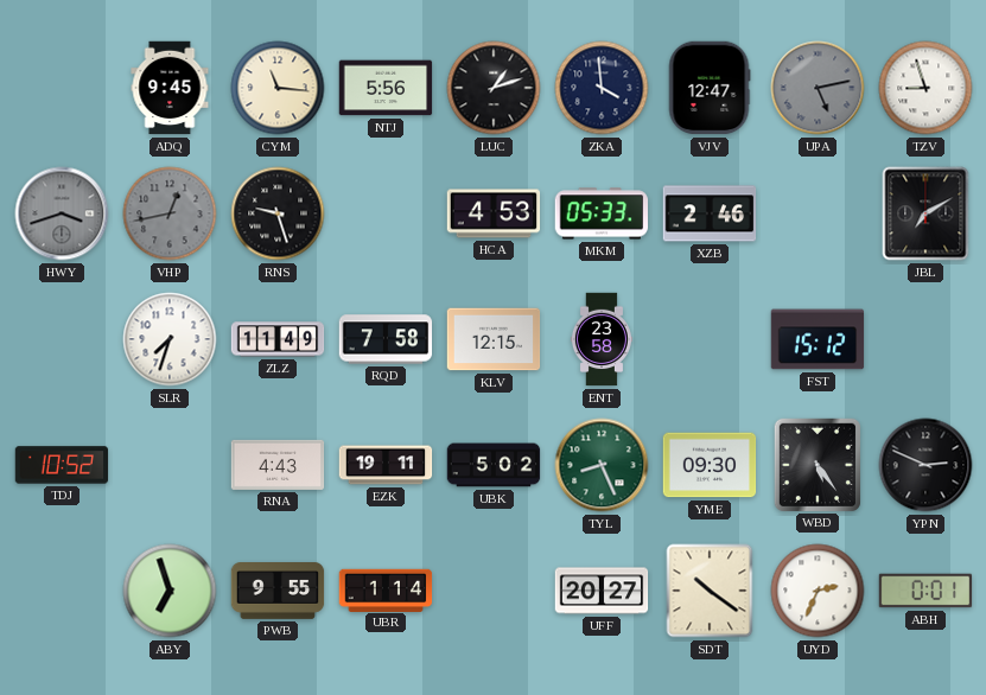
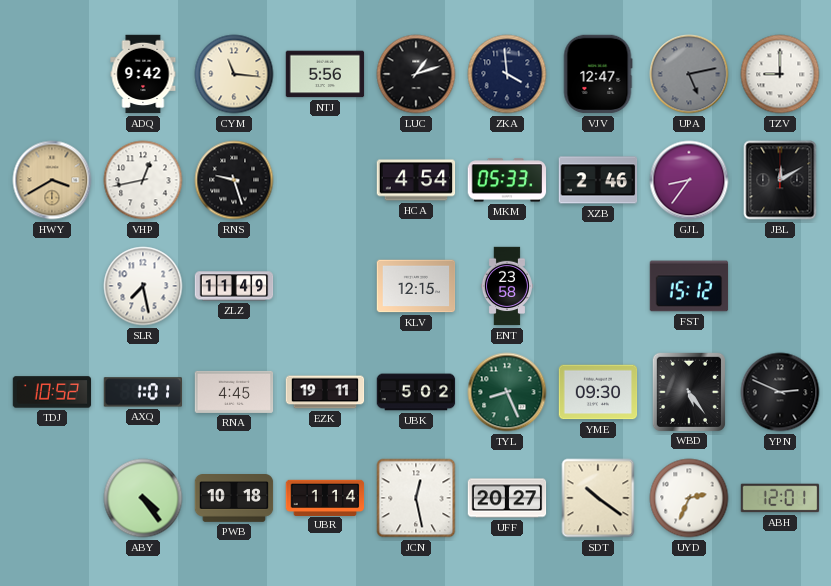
ADQ: 9:45 -> 9:42
TZV: 8:57 -> 9:00
HWY: 3:42 -> 3:40
HWY dial: grey -> champagne
VHP dial: grey -> white
HCA: 4:53 -> 4:54
GJL: none -> 8:36
JBL: 7:10 -> 12:10
SLR: 7:33 -> 7:28
RQD: 7:58 -> none
AXQ: none -> 1:01
RNA: 4:43 -> 4:45
ABY: 6:57 -> 4:24
PWB: 9:55 -> 10:18
JCN: none -> 12:28
ABH: 0:01 -> 12:01
